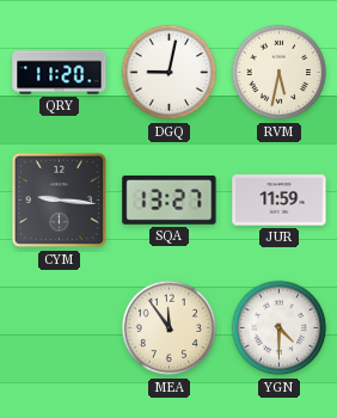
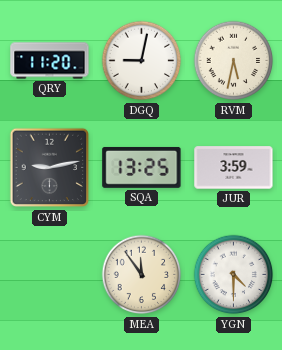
CYM: 9:16 -> 9:13
SQA: 13:27 -> 13:25
JUR: 11:59 -> 3:59
